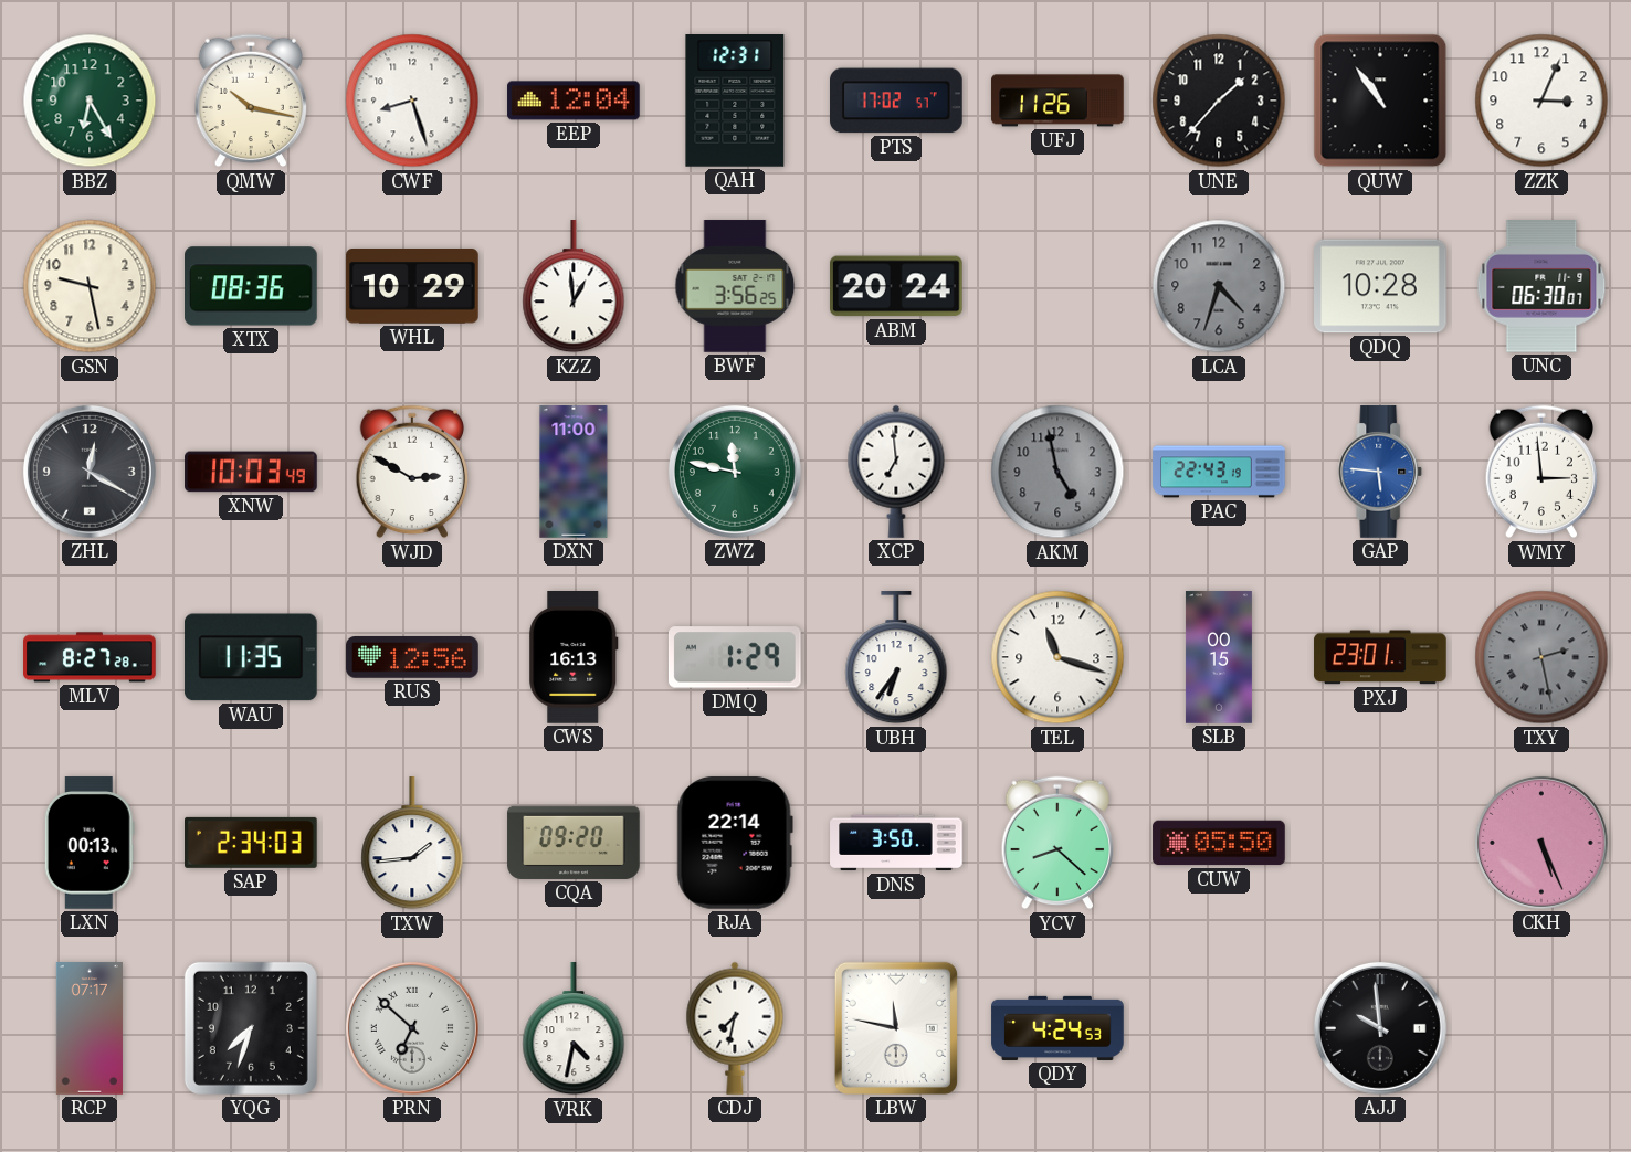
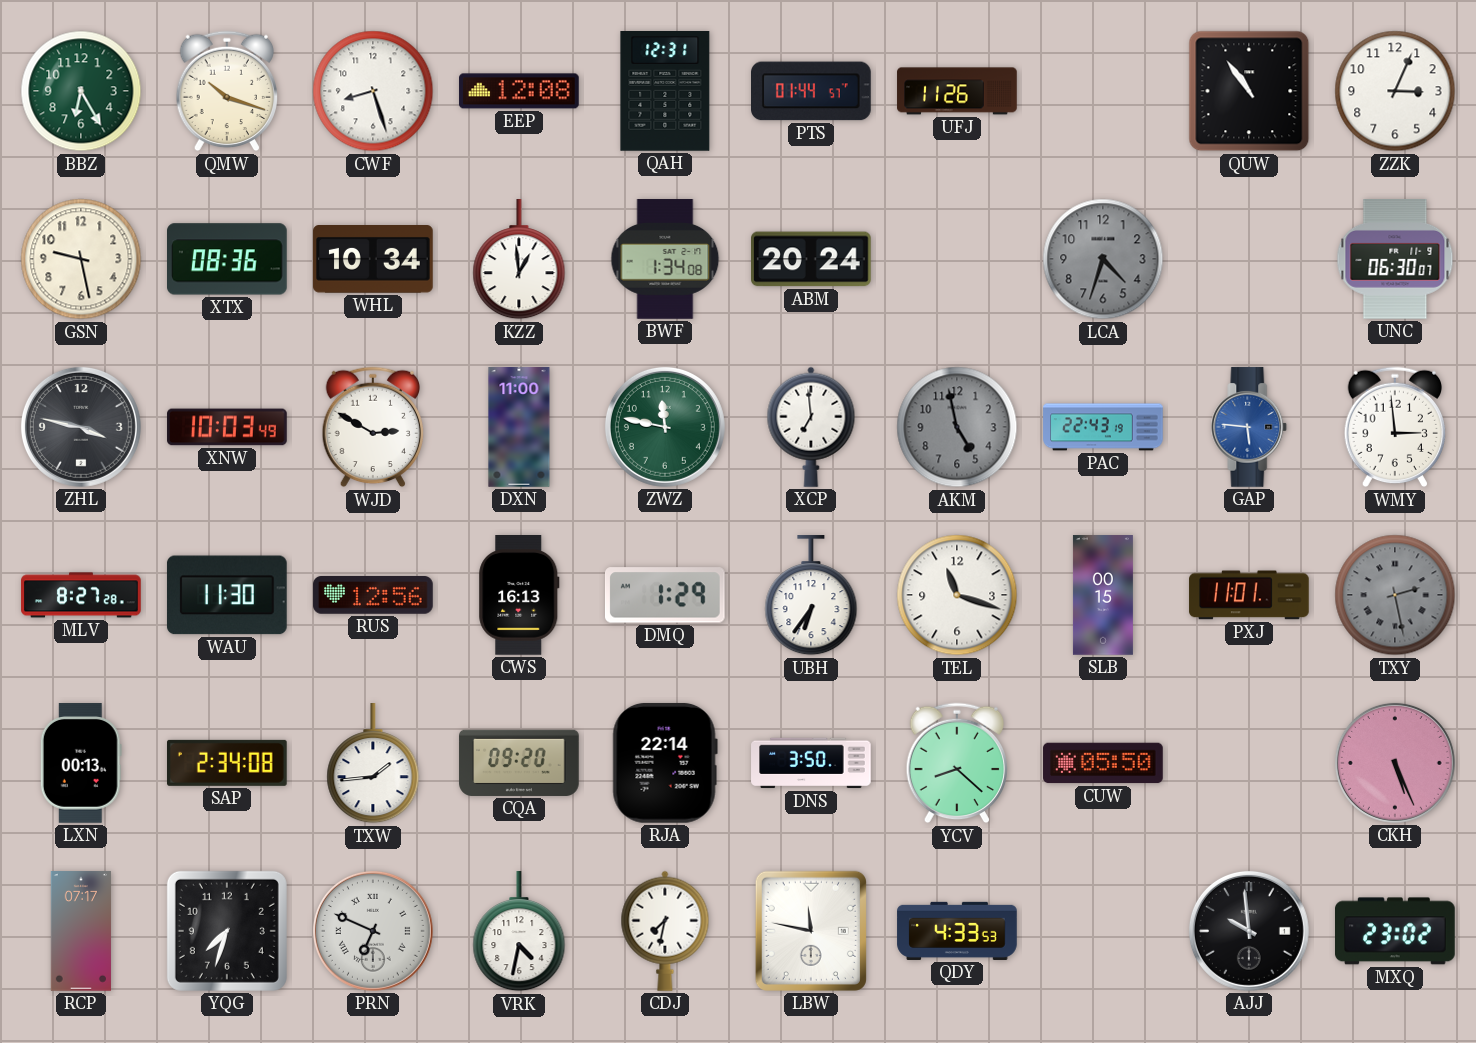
QMW: 10:17 -> 10:18
EEP: 12:04 -> 12:08
PTS: 17:02 -> 01:44
UNE: 1:37 -> none
WHL: 10:29 -> 10:34
BWF: 3:56 -> 1:34
QDQ: 10:28 -> none
ZHL: 12:20 -> 3:47
WAU: 11:35 -> 11:30
PXJ: 23:01 -> 11:01
SAP: 2:34:03 -> 2:34:08
PRN: 6:52 -> 6:49
QDY: 4:24 -> 4:33
MXQ: none -> 23:02
